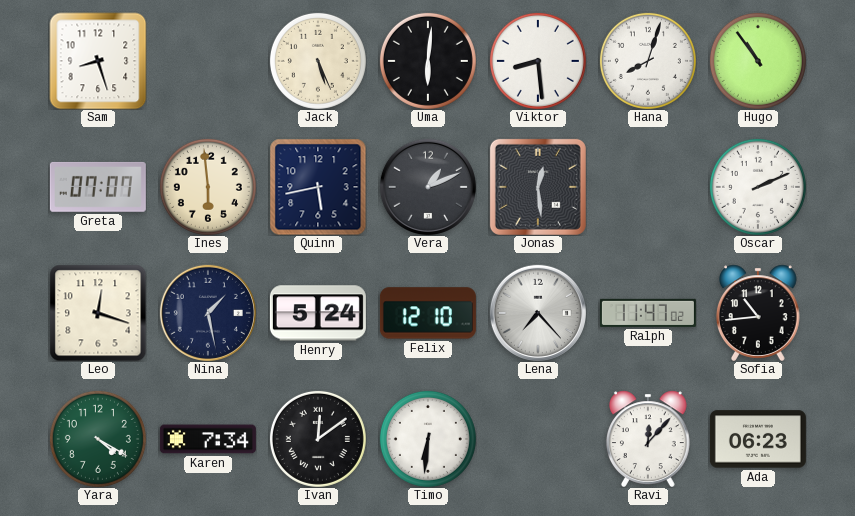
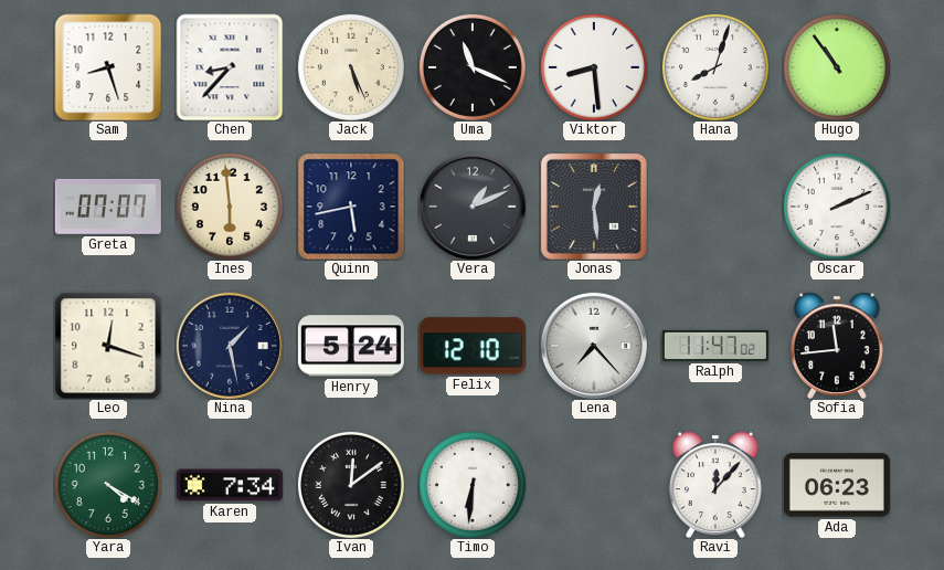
Chen: none -> 8:37
Uma: 6:01 -> 11:19
Sofia: 10:44 -> 11:44
